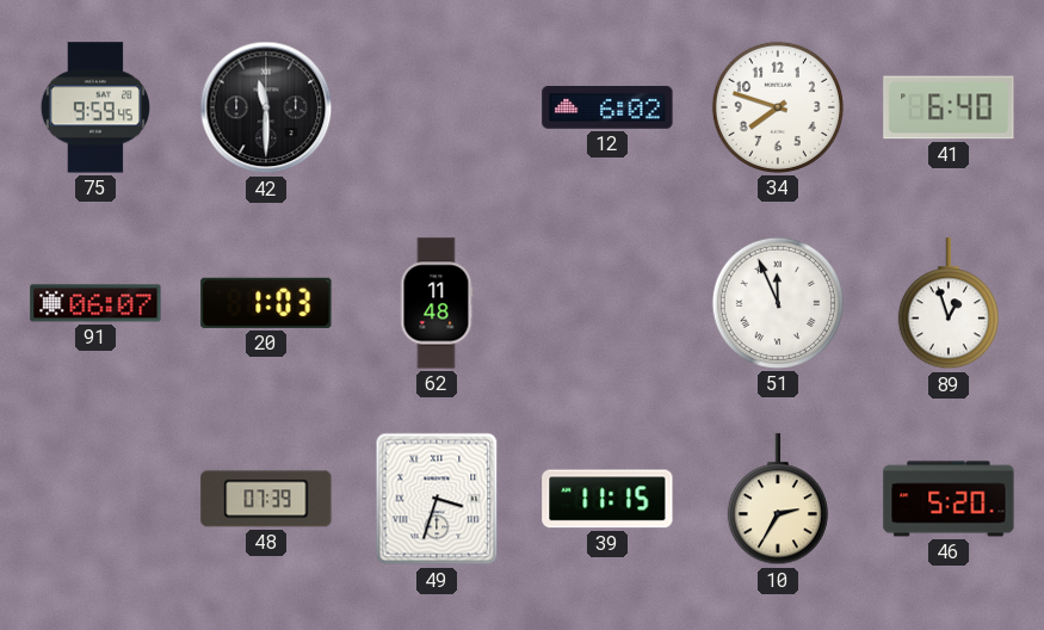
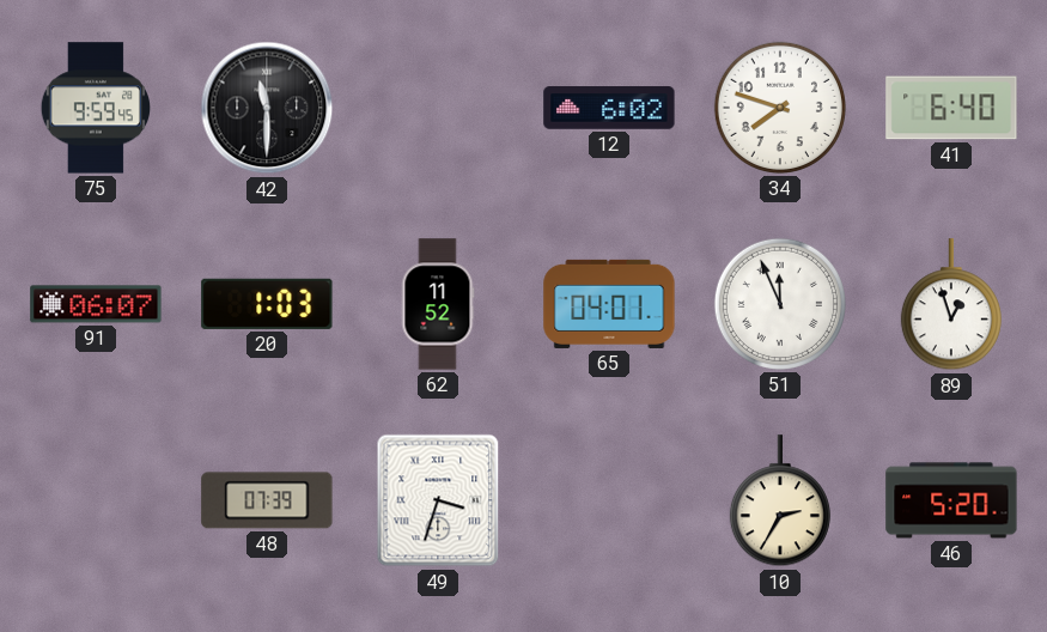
62: 11:48 -> 11:52
65: none -> 04:01
39: 11:15 -> none
